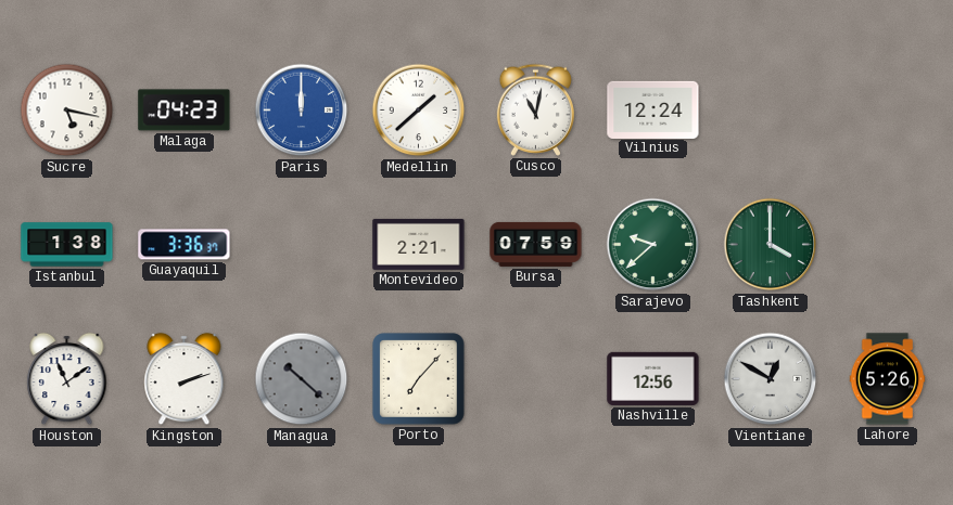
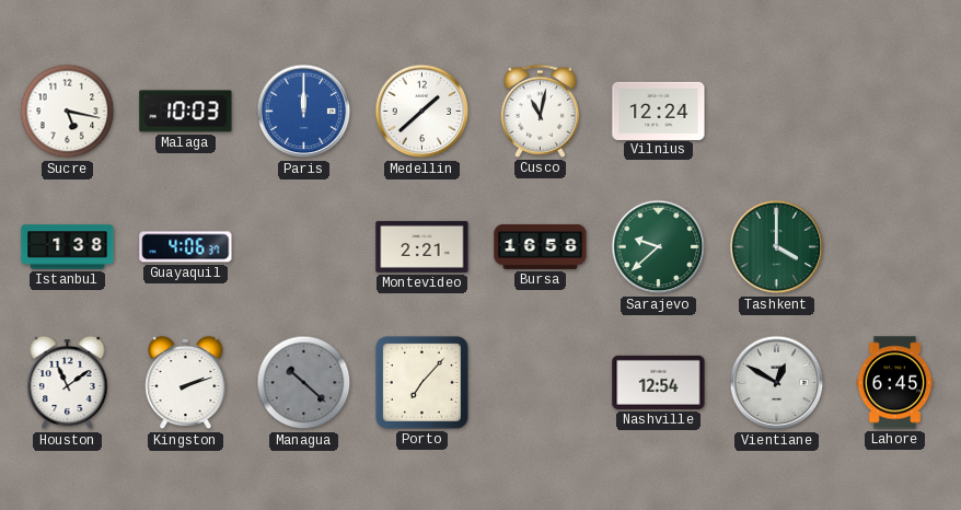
Malaga: 04:23 -> 10:03
Guayaquil: 3:36 -> 4:06
Bursa: 07:59 -> 16:58
Nashville: 12:56 -> 12:54
Lahore: 5:26 -> 6:45
